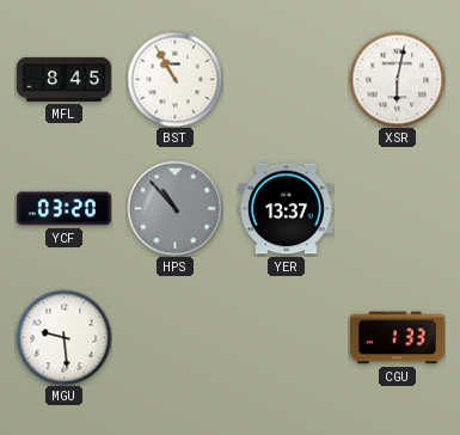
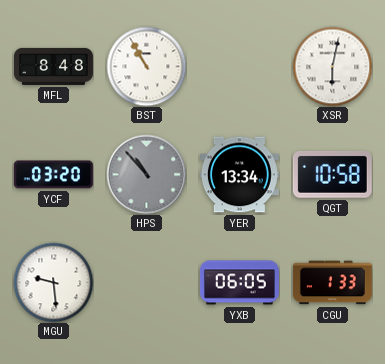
MFL: 8:45 -> 8:48
YER: 13:37 -> 13:34
QGT: none -> 10:58
YXB: none -> 06:05
